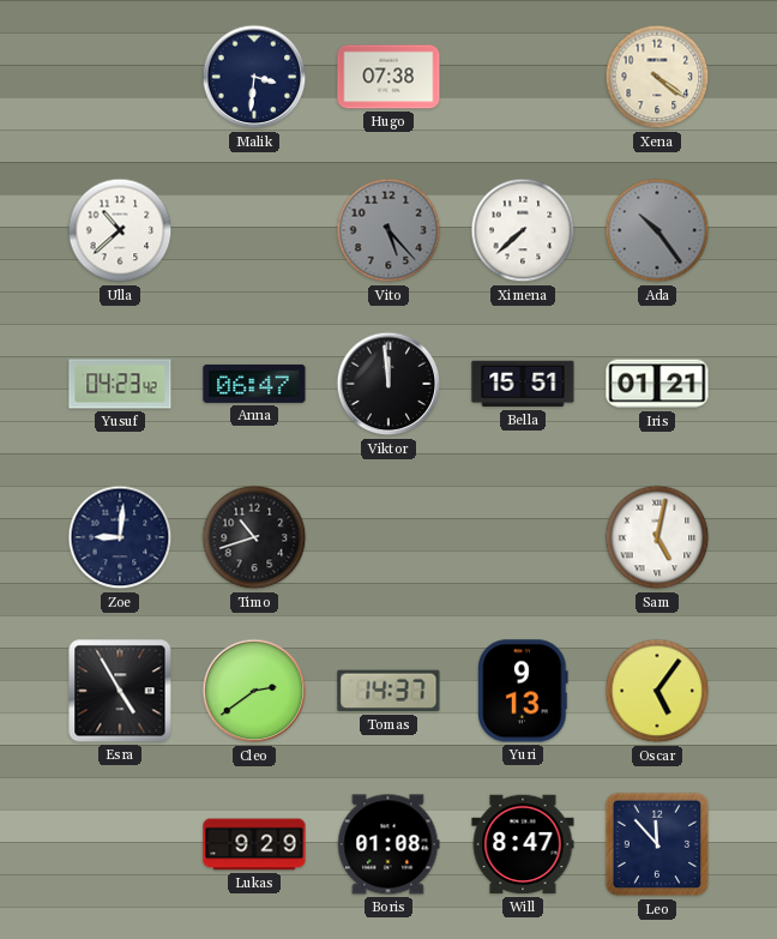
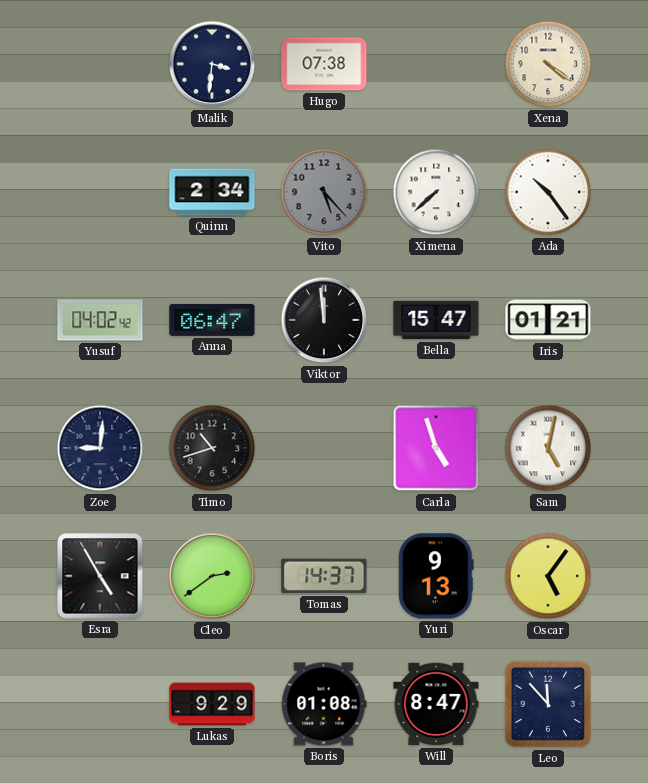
Ulla: 10:38 -> none
Quinn: none -> 2:34
Ada dial: grey -> white
Yusuf: 04:23 -> 04:02
Bella: 15:51 -> 15:47
Carla: none -> 4:57
